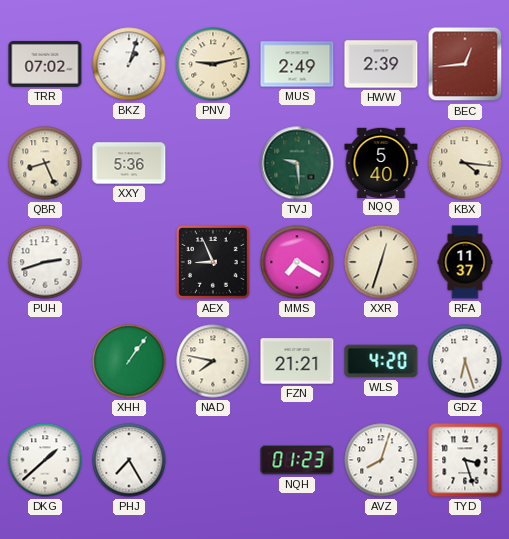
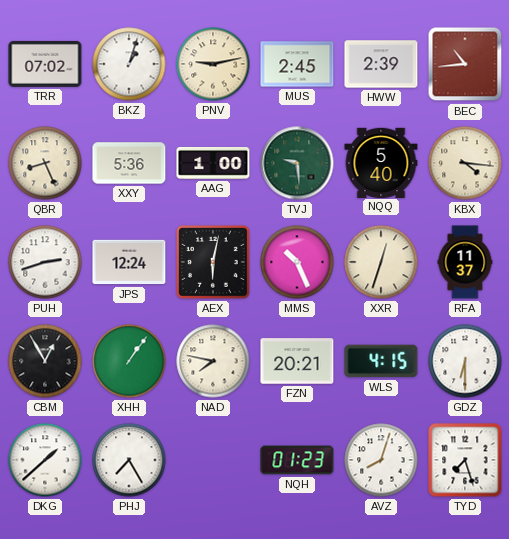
MUS: 2:49 -> 2:45
BEC: 12:44 -> 10:44
AAG: none -> 1:00
JPS: none -> 12:24
AEX: 8:56 -> 6:02
MMS: 7:20 -> 10:26
CBM: none -> 12:55
FZN: 21:21 -> 20:21
WLS: 4:20 -> 4:15
GDZ: 6:27 -> 6:30
TYD: 3:27 -> 7:27
